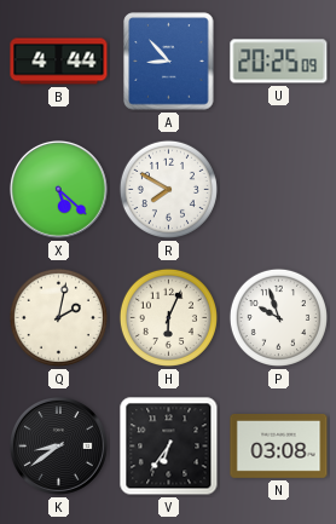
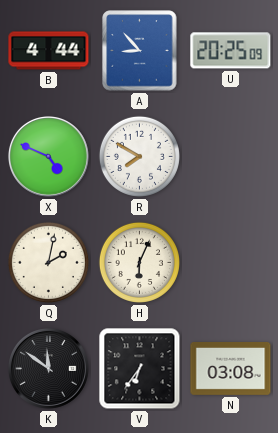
X: 5:22 -> 4:49
P: 9:57 -> none
K: 8:39 -> 11:51
